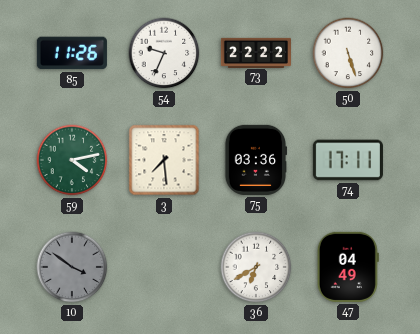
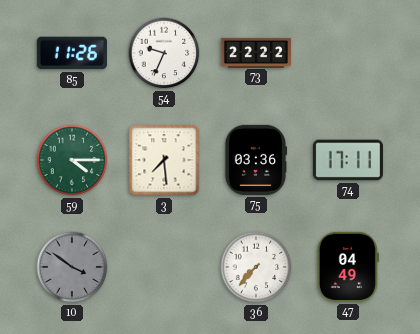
50: 5:27 -> none
59: 4:13 -> 4:15
36: 6:40 -> 7:37
